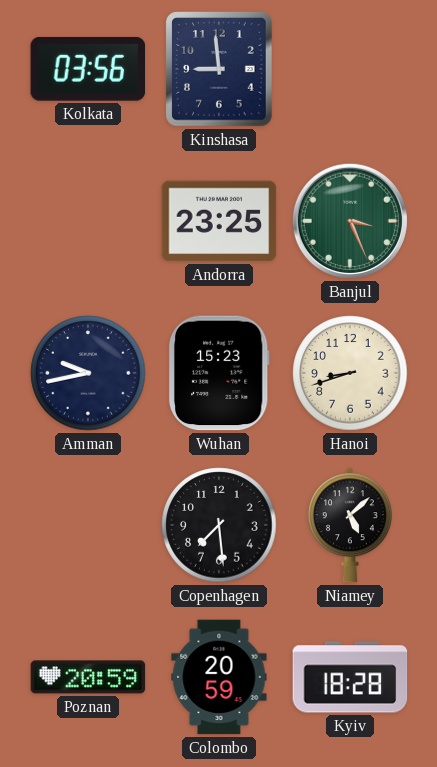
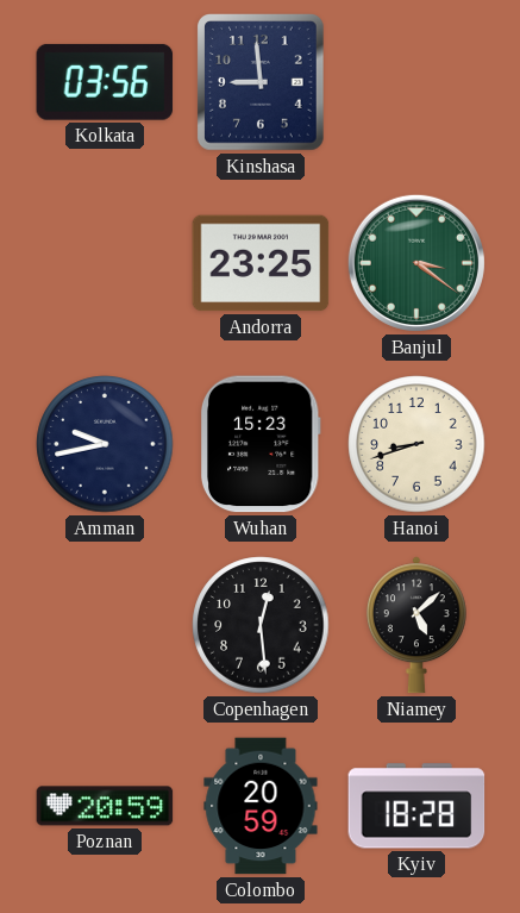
Banjul: 3:26 -> 3:21
Copenhagen: 7:29 -> 12:29
